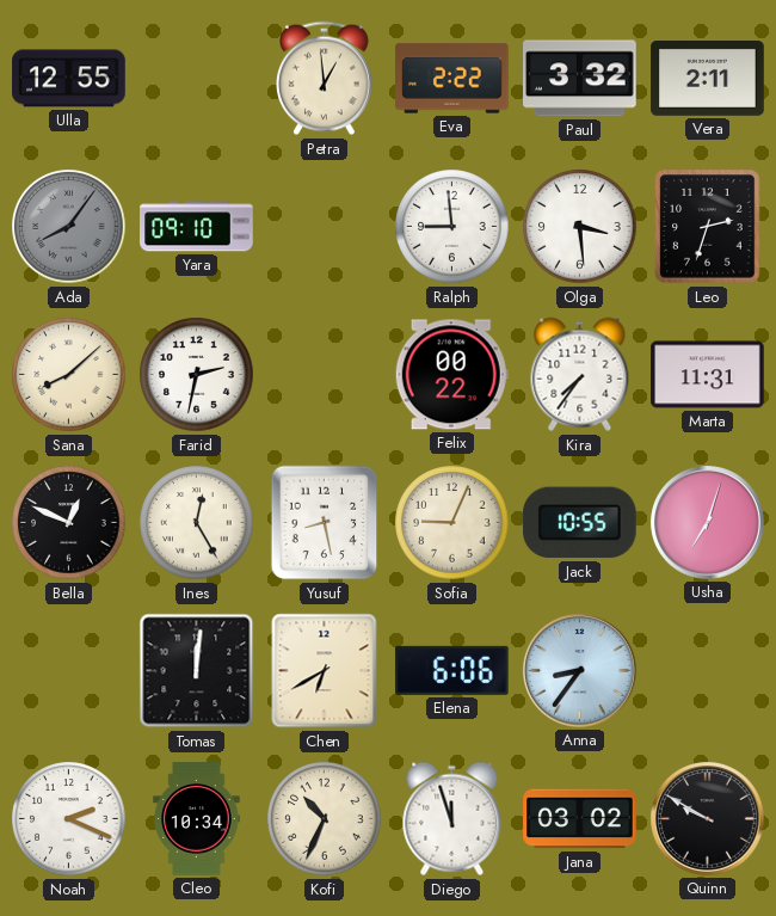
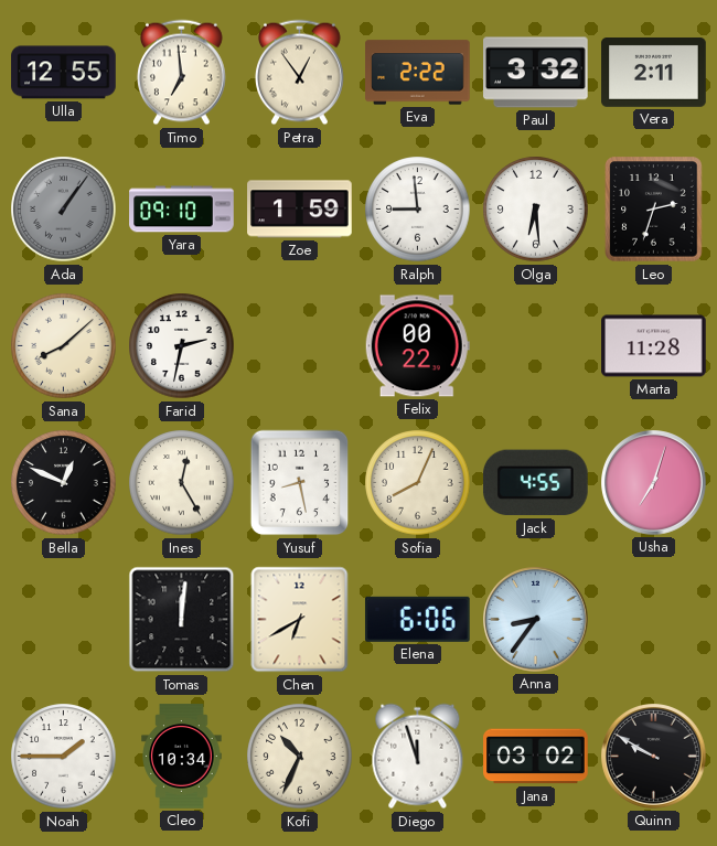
Timo: none -> 6:59
Petra: 12:59 -> 12:54
Ada: 8:06 -> 1:06
Zoe: none -> 1:59
Olga: 3:29 -> 6:29
Kira: 7:36 -> none
Marta: 11:31 -> 11:28
Sofia: 9:04 -> 8:04
Jack: 10:55 -> 4:55
Noah: 2:19 -> 1:45
